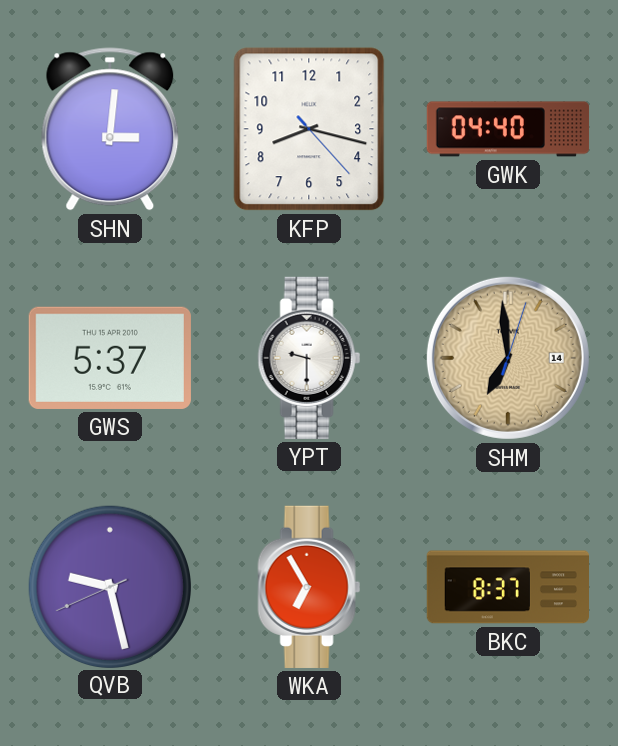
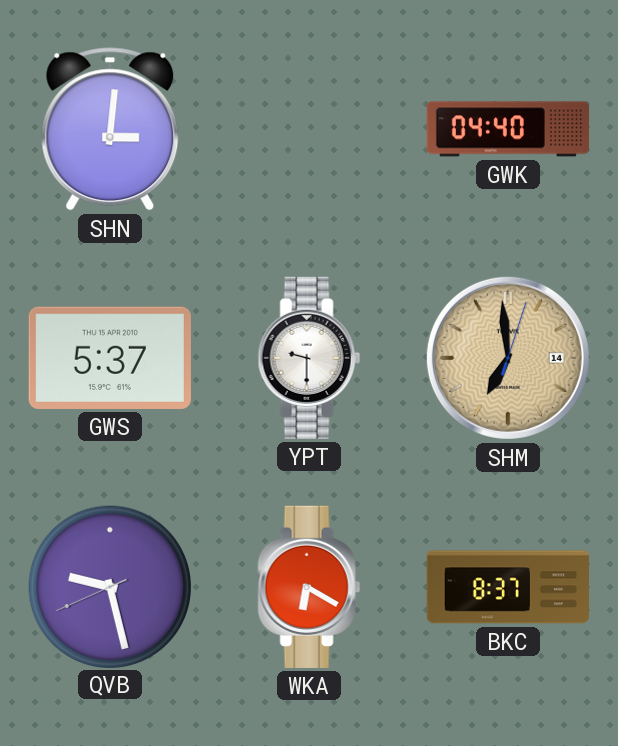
KFP: 8:17 -> none
WKA: 6:55 -> 6:20
